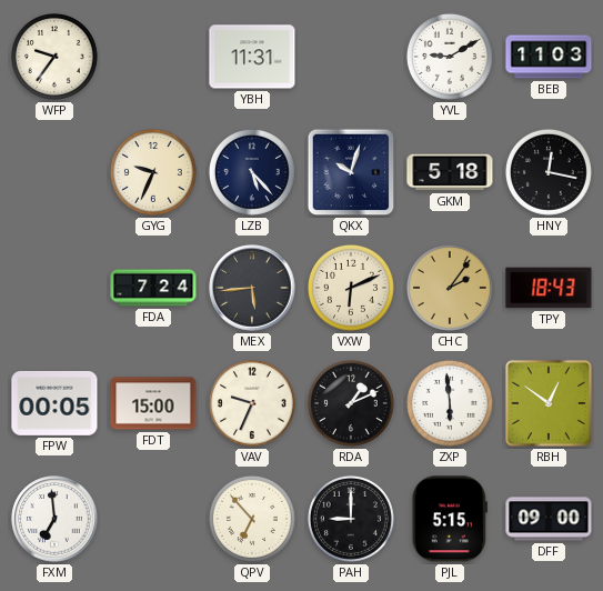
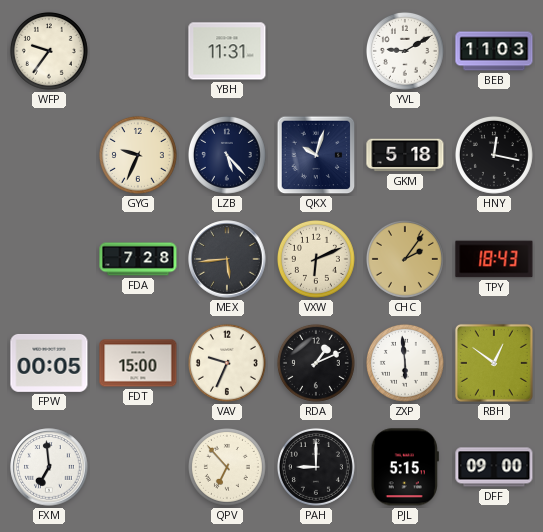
FDA: 7:24 -> 7:28
